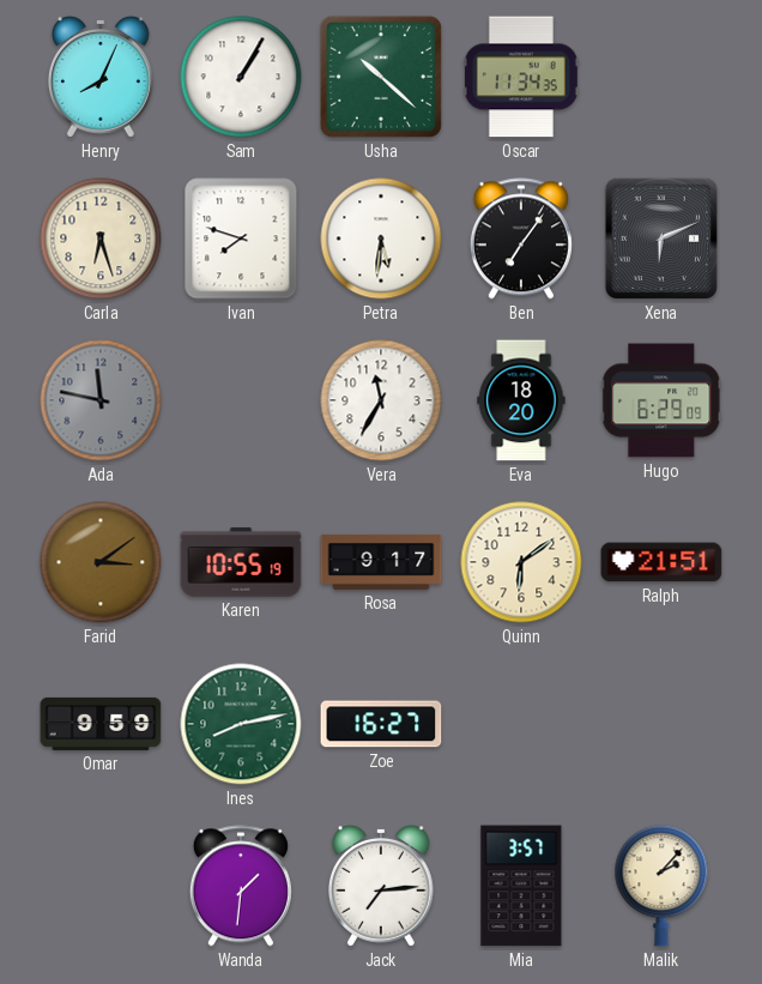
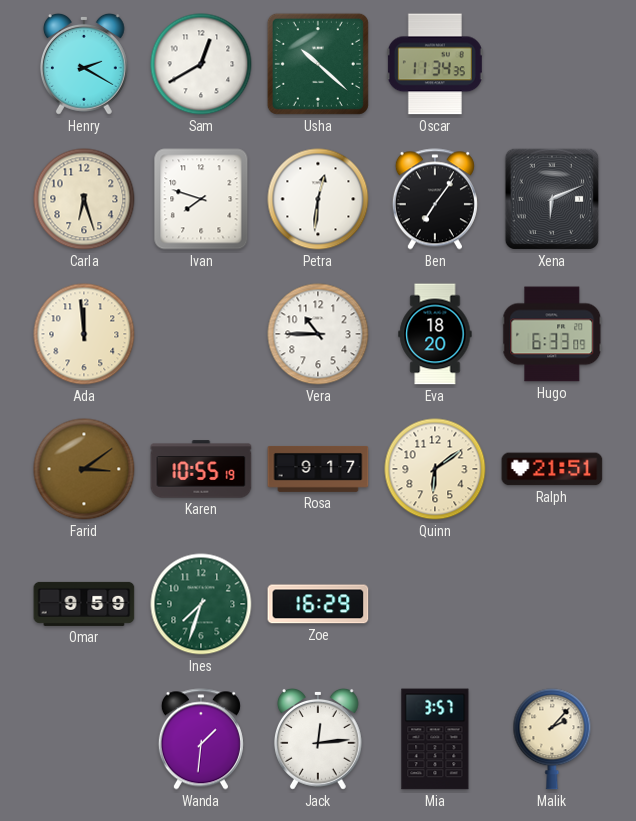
Henry: 8:04 -> 2:20
Sam: 1:05 -> 12:40
Petra: 5:31 -> 12:31
Ada: 11:47 -> 11:59
Ada dial: grey -> cream
Vera: 11:35 -> 10:45
Hugo: 6:29 -> 6:33
Ines: 8:13 -> 7:33
Zoe: 16:27 -> 16:29
Jack: 7:14 -> 12:14
